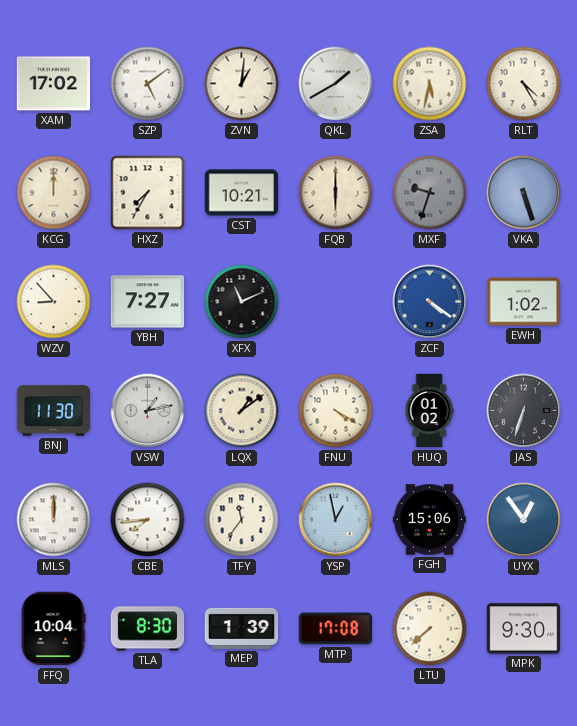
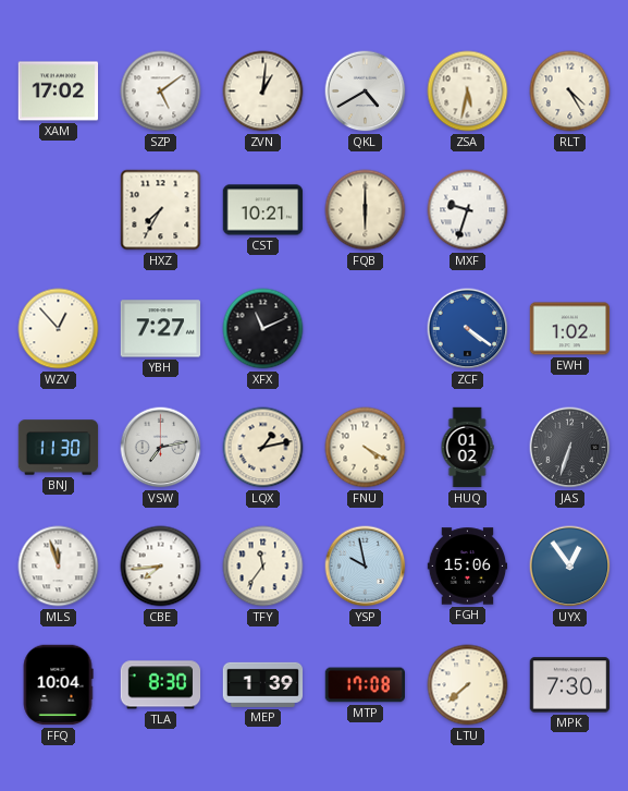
QKL: 1:40 -> 4:40
KCG: 12:00 -> none
MXF dial: grey -> white
VKA: 5:27 -> none
WZV: 8:53 -> 12:53
VSW: 1:13 -> 7:13
LQX: 1:09 -> 1:13
MLS: 12:00 -> 11:57
YSP: 12:58 -> 9:58
MPK: 9:30 -> 7:30
